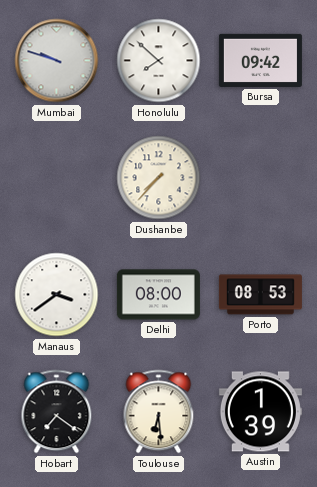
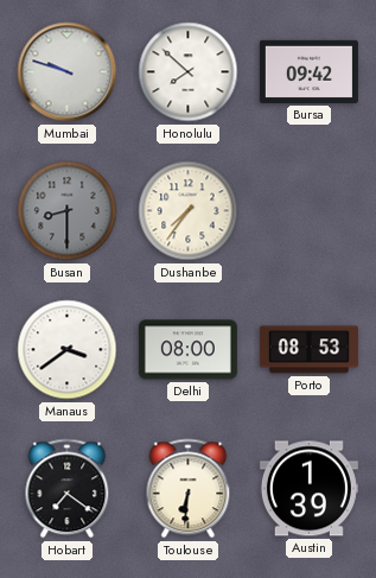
Busan: none -> 8:30
Dushanbe: 7:37 -> 7:36
Toulouse: 6:29 -> 6:31
